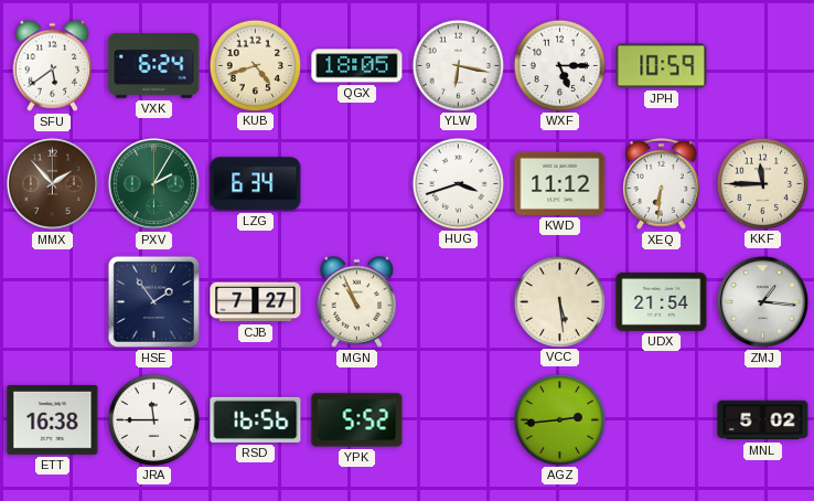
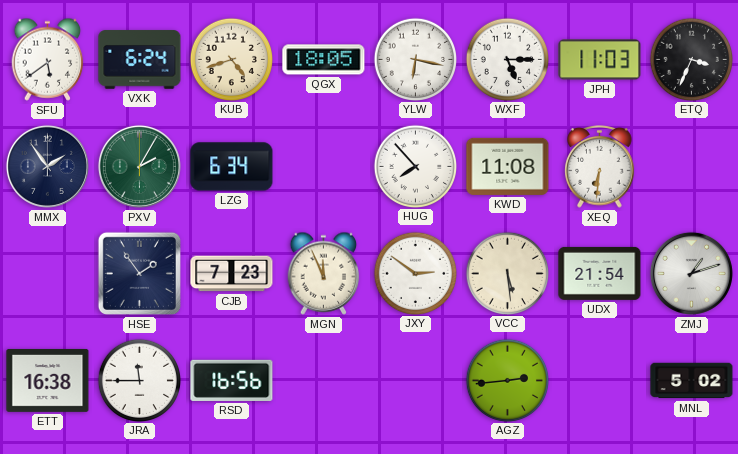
JPH: 10:59 -> 11:03
ETQ: none -> 3:34
MMX: 1:53 -> 1:54
MMX dial: brown -> navy
HUG: 3:42 -> 7:53
KWD: 11:12 -> 11:08
KKF: 11:45 -> none
CJB: 7:27 -> 7:23
MGN: 10:56 -> 11:56
JXY: none -> 2:51
ZMJ: 1:16 -> 1:12
YPK: 5:52 -> none
